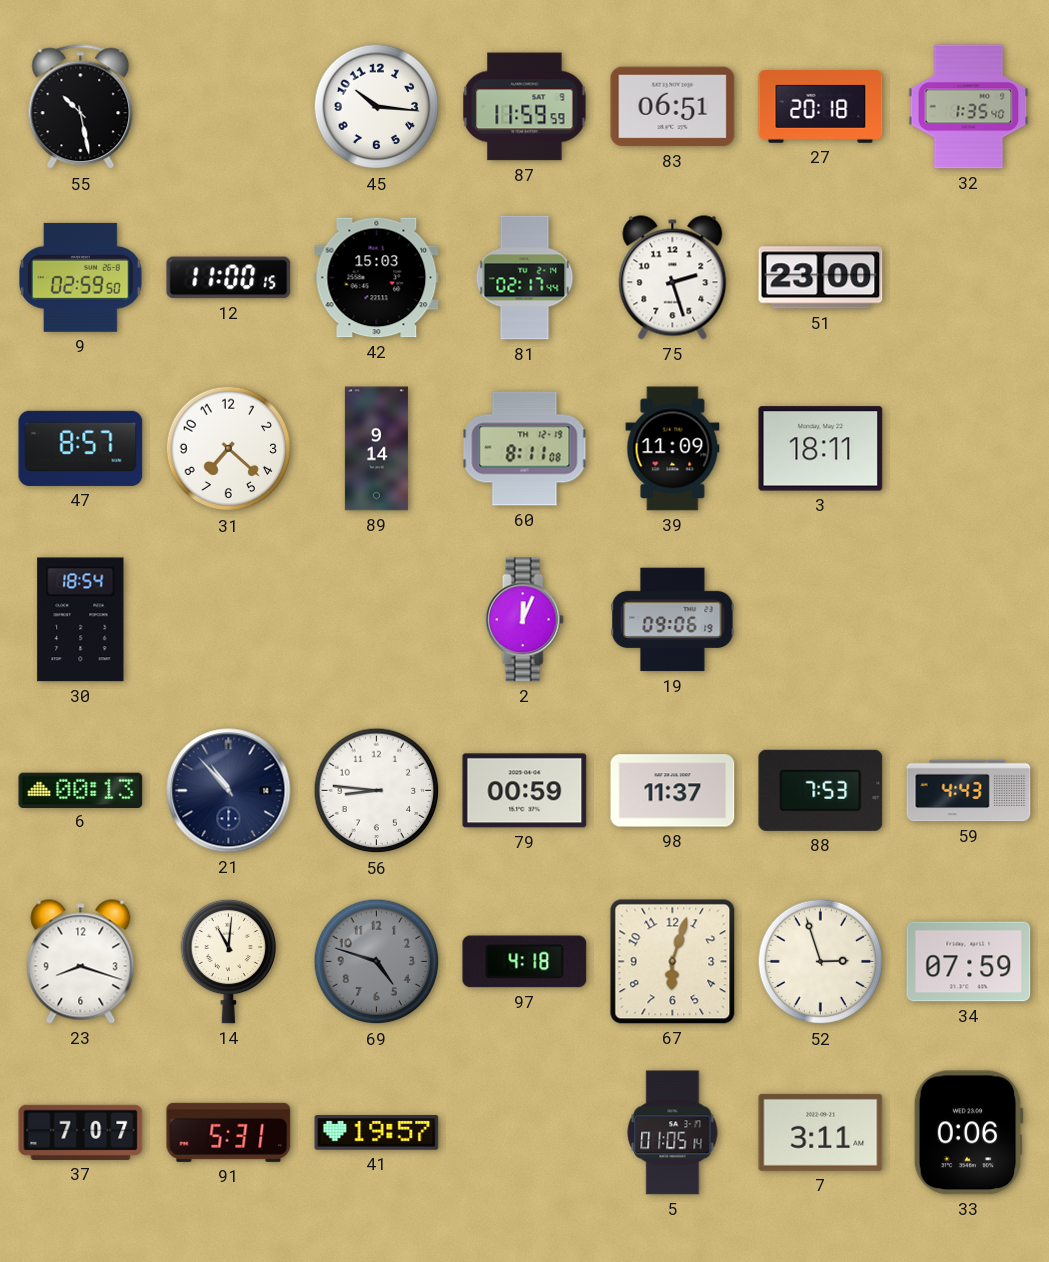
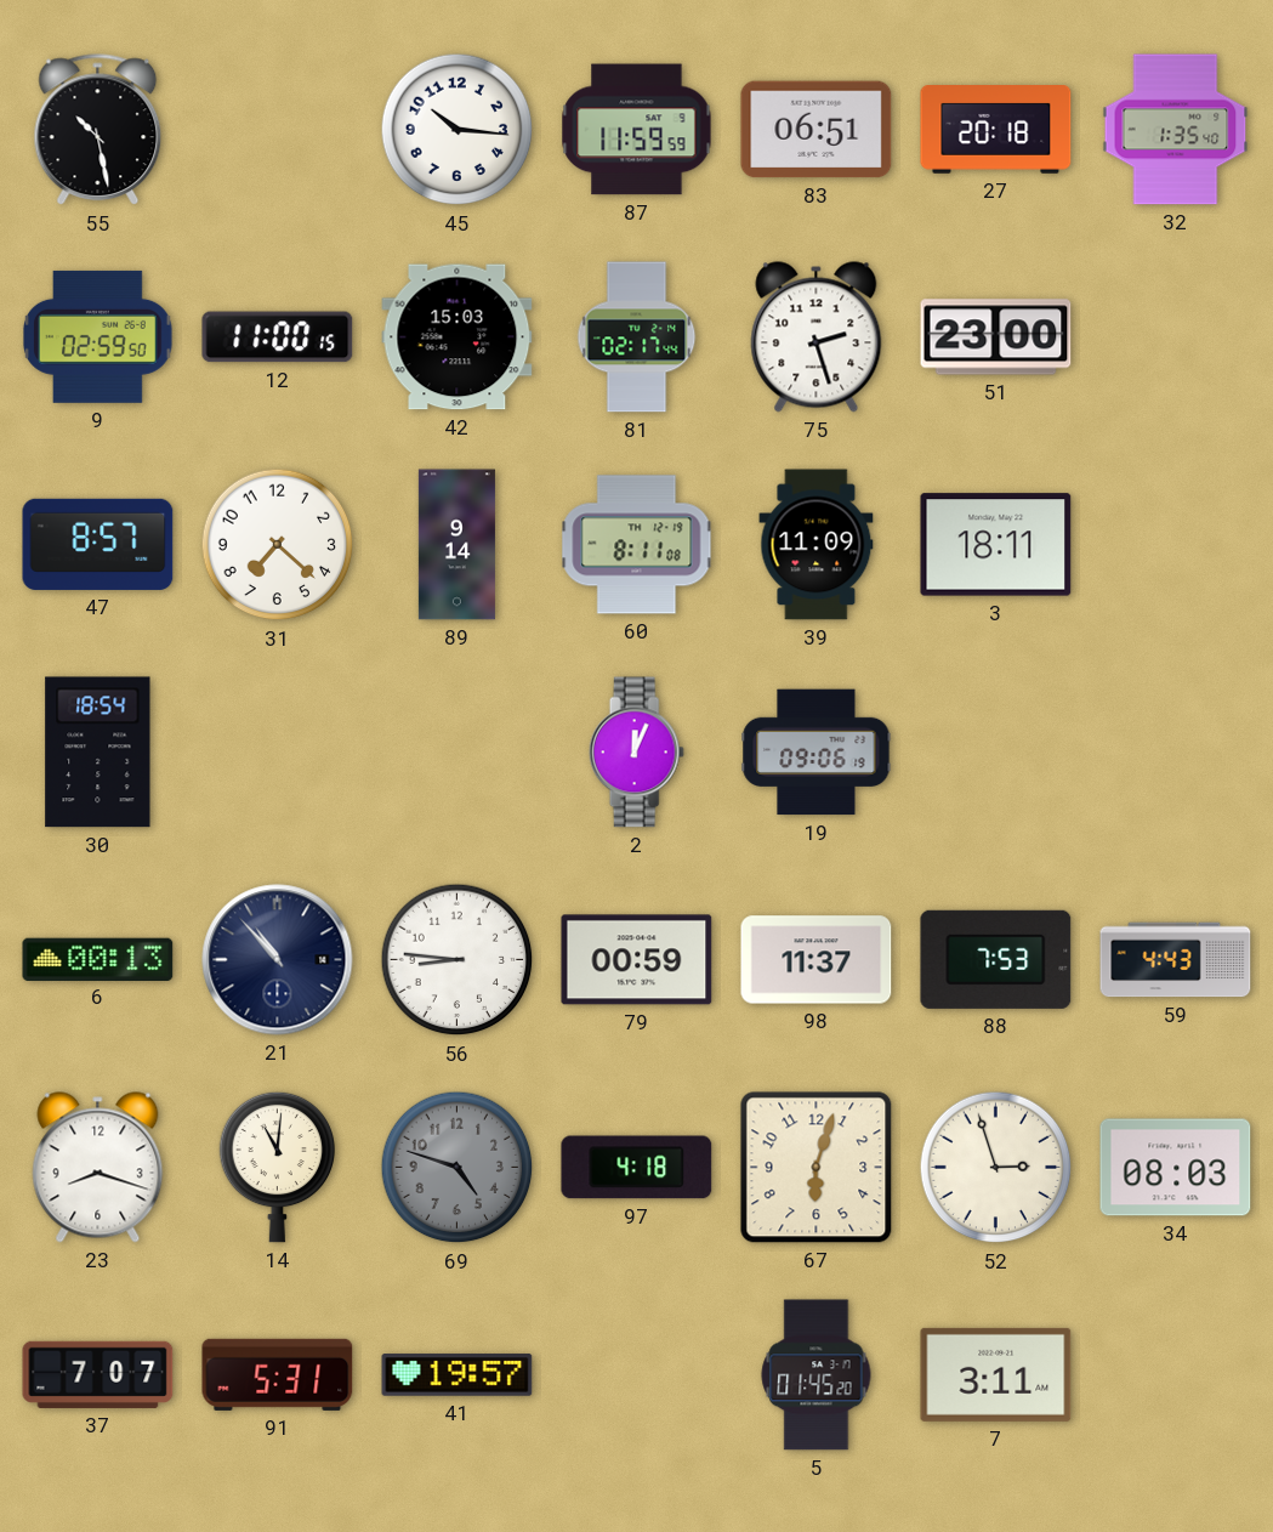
34: 07:59 -> 08:03
5: 01:05 -> 01:45
33: 0:06 -> none
